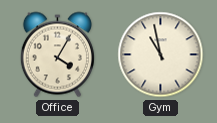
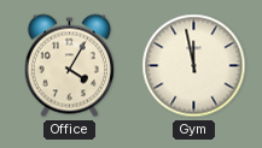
Gym: 10:58 -> 11:58
